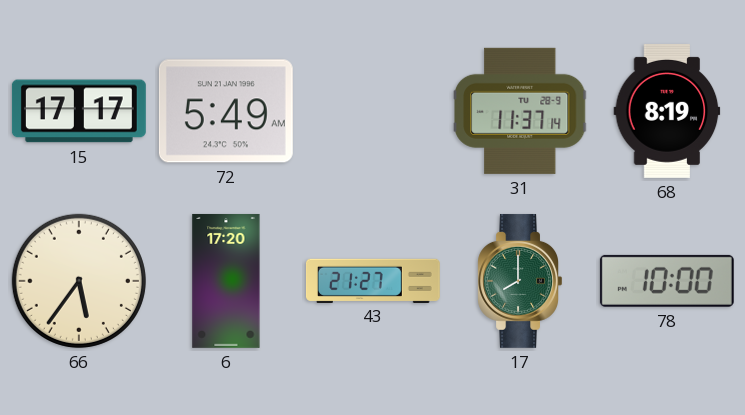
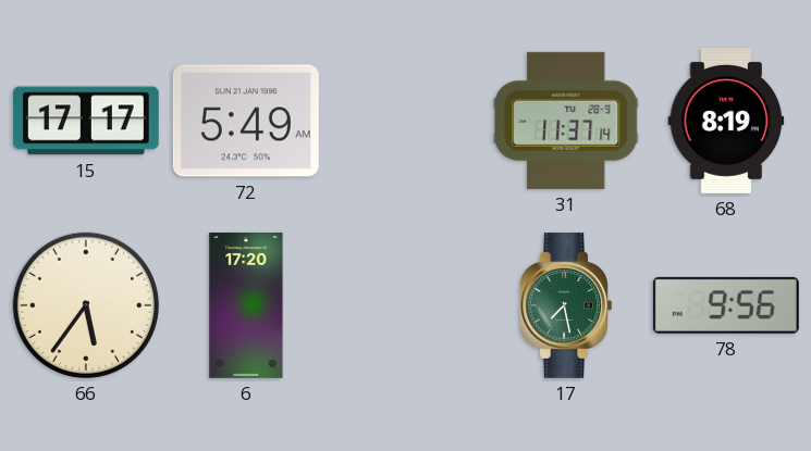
43: 21:27 -> none
17: 8:00 -> 7:28
78: 10:00 -> 9:56
